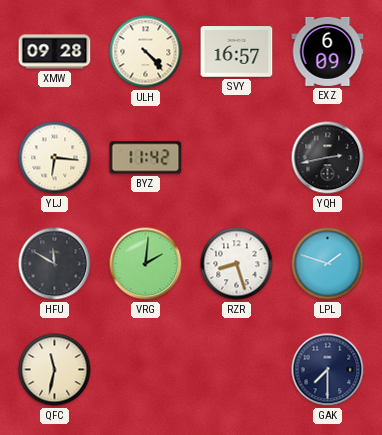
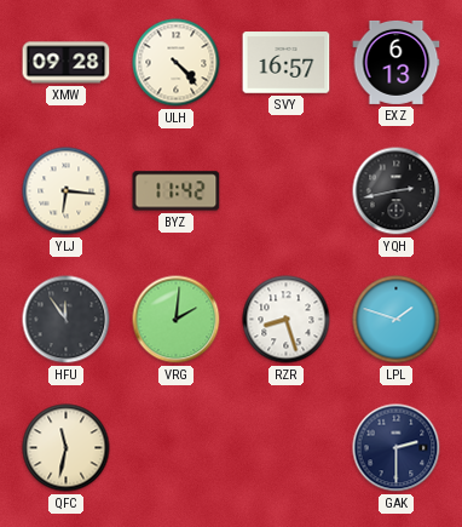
EXZ: 6:09 -> 6:13
HFU: 11:50 -> 11:54
GAK: 7:30 -> 2:30
